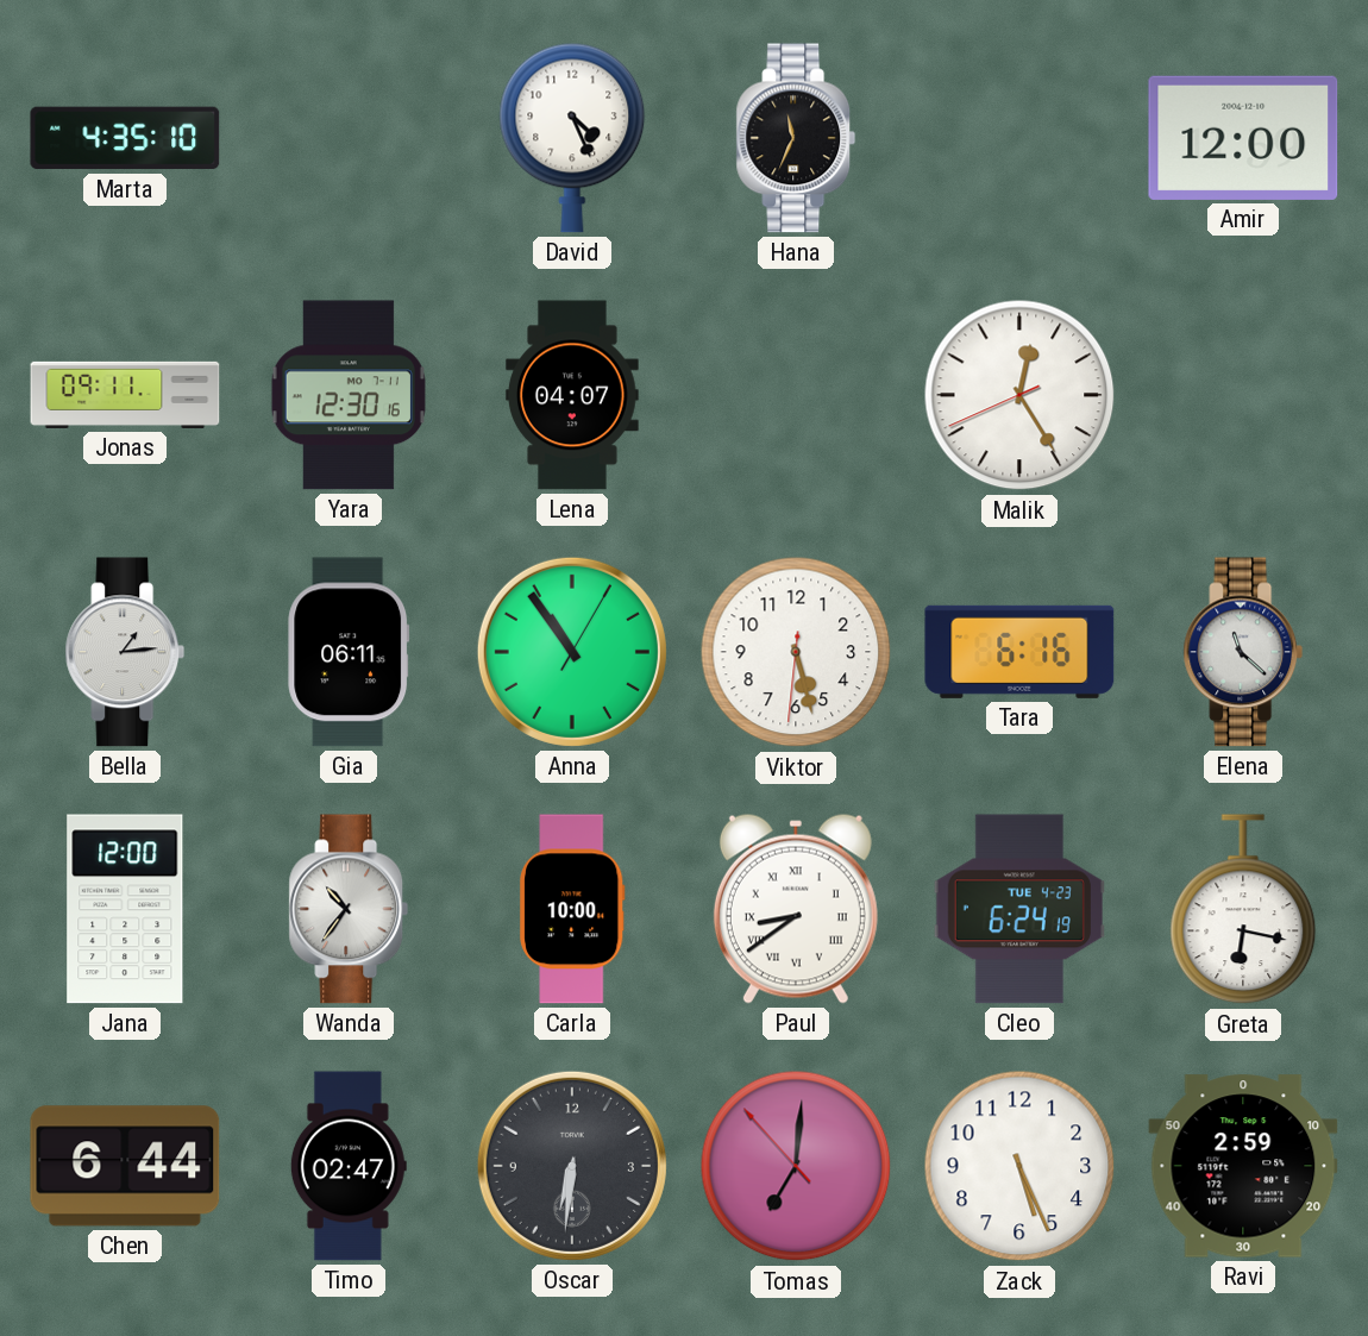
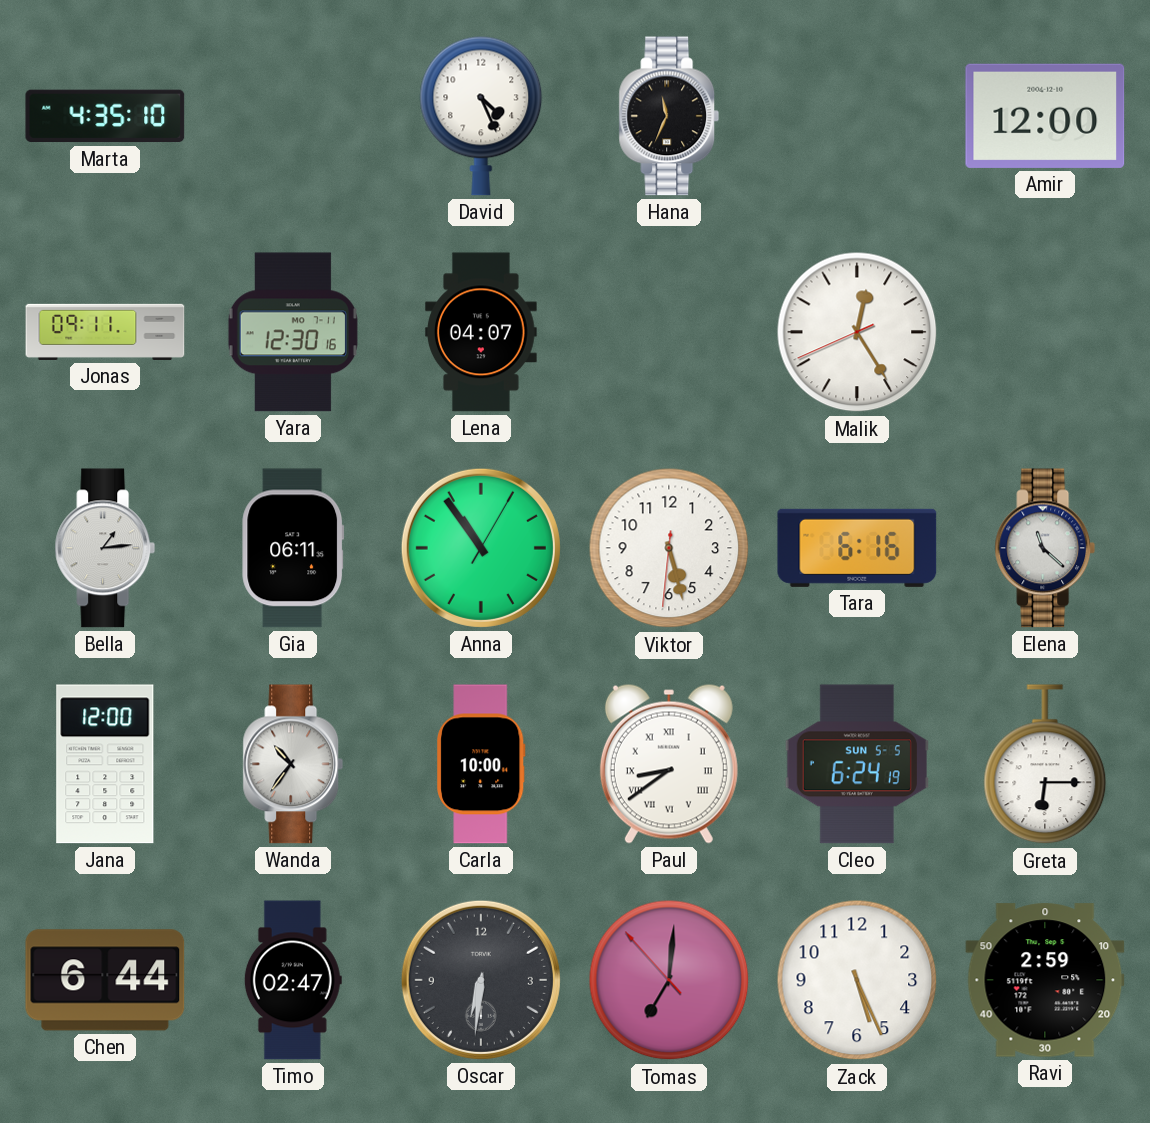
Cleo date: TUE 4-23 -> SUN 5-5
Greta: 6:17 -> 6:15
